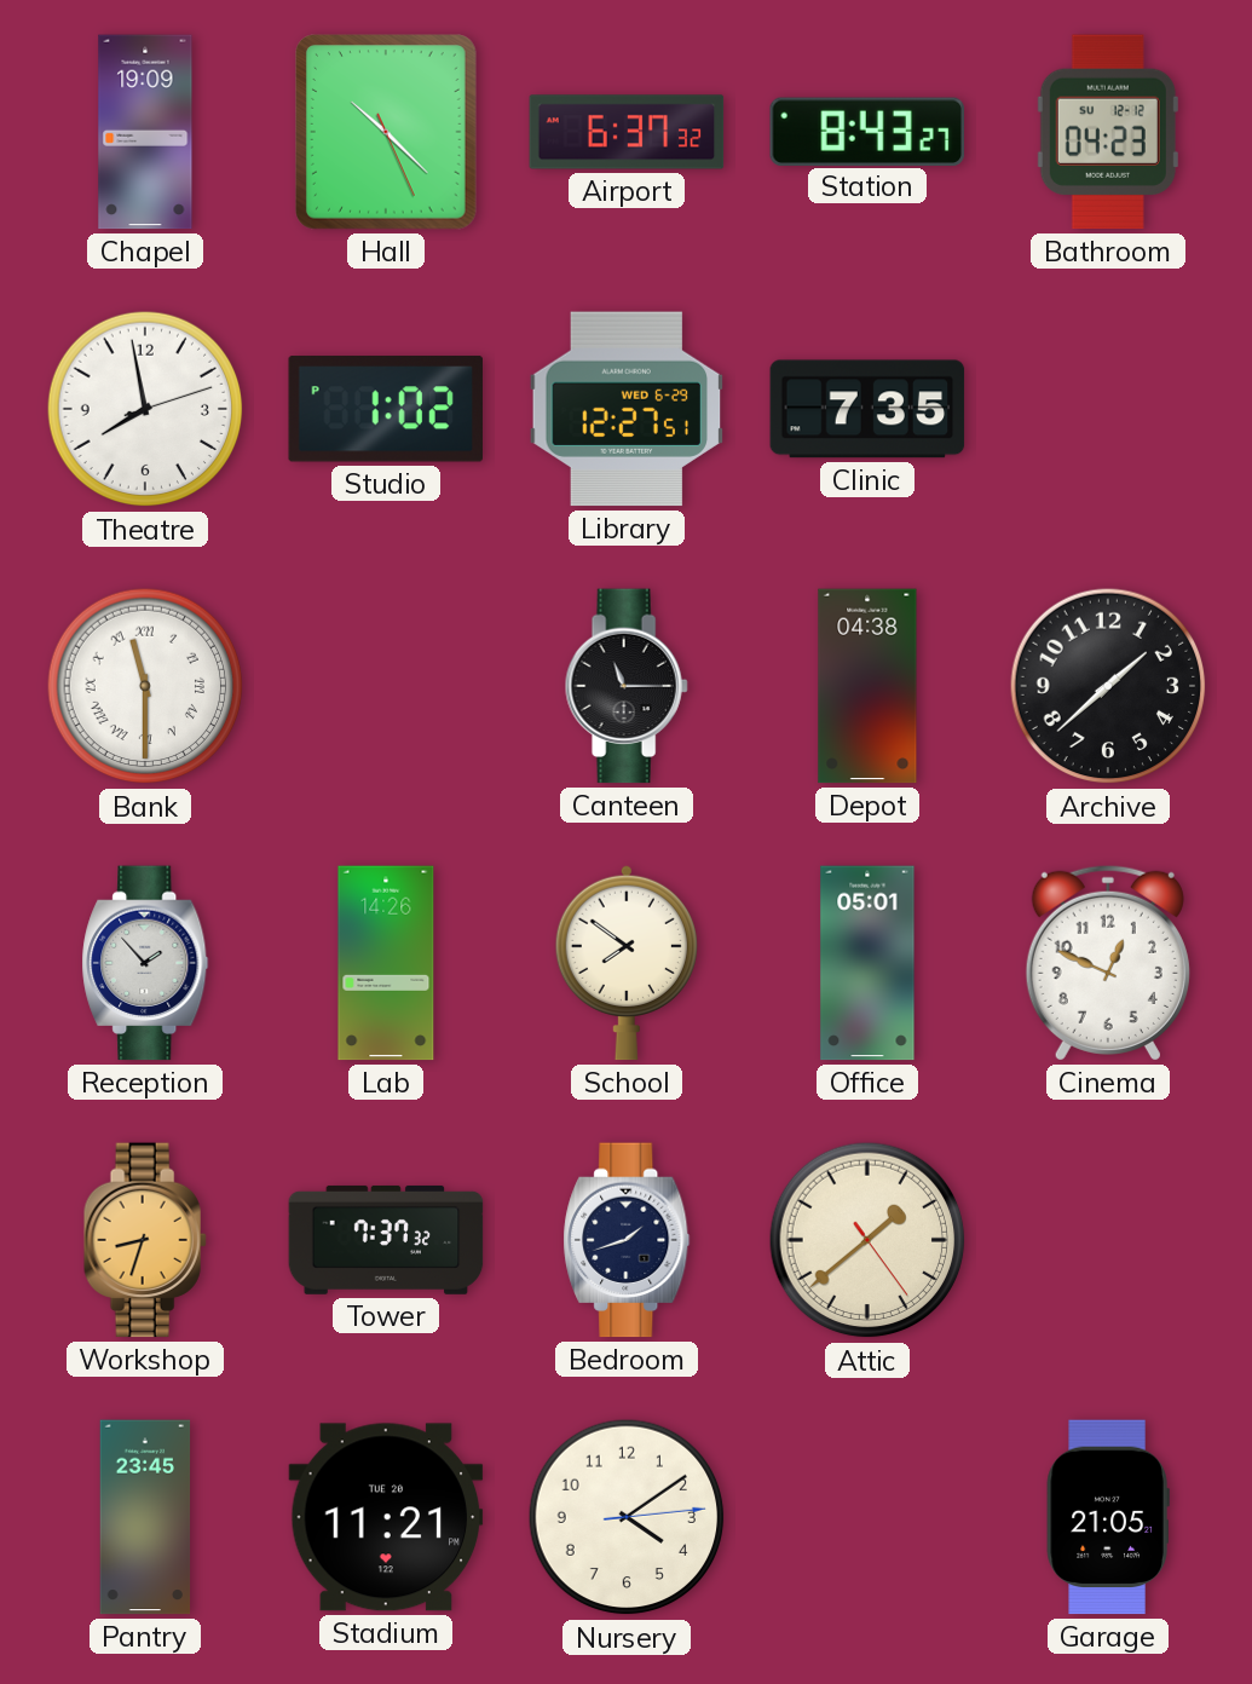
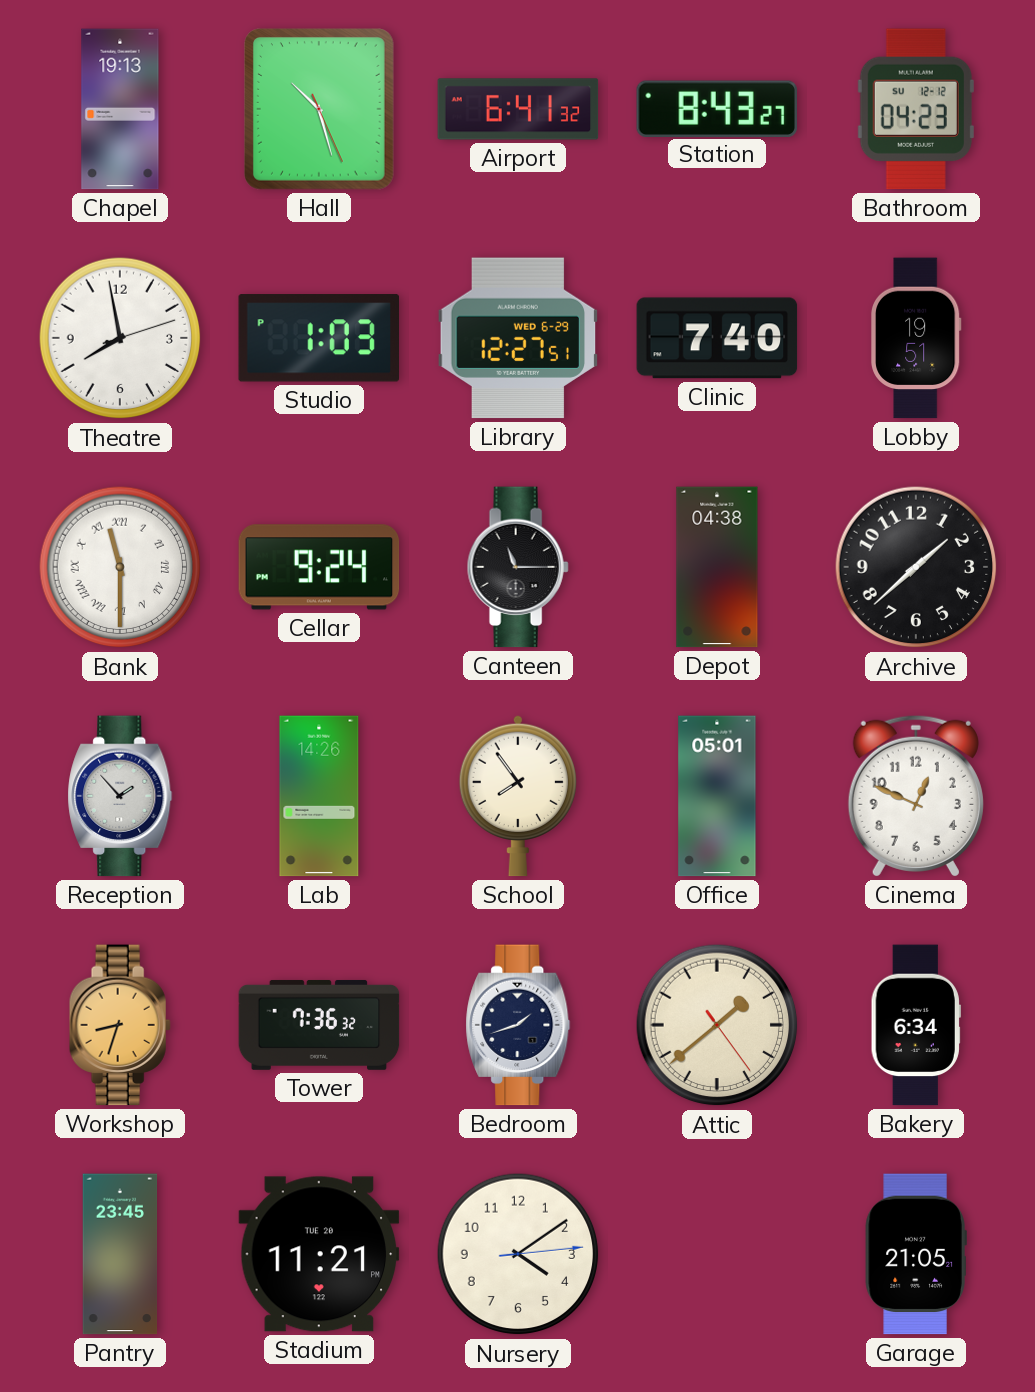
Chapel: 19:09 -> 19:13
Hall: 10:22 -> 10:27
Airport: 6:37 -> 6:41
Studio: 1:02 -> 1:03
Clinic: 7:35 -> 7:40
Lobby: none -> 19:51
Cellar: none -> 9:24
School: 7:51 -> 7:54
Tower: 7:37 -> 7:36
Bakery: none -> 6:34
